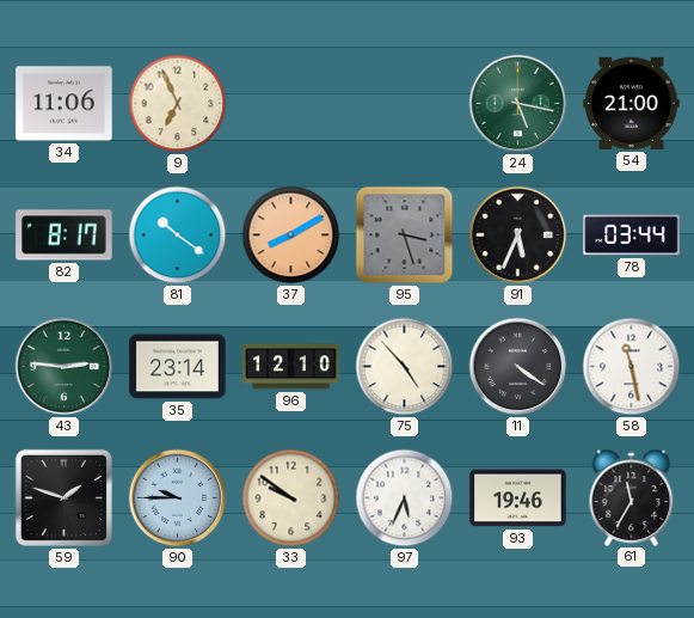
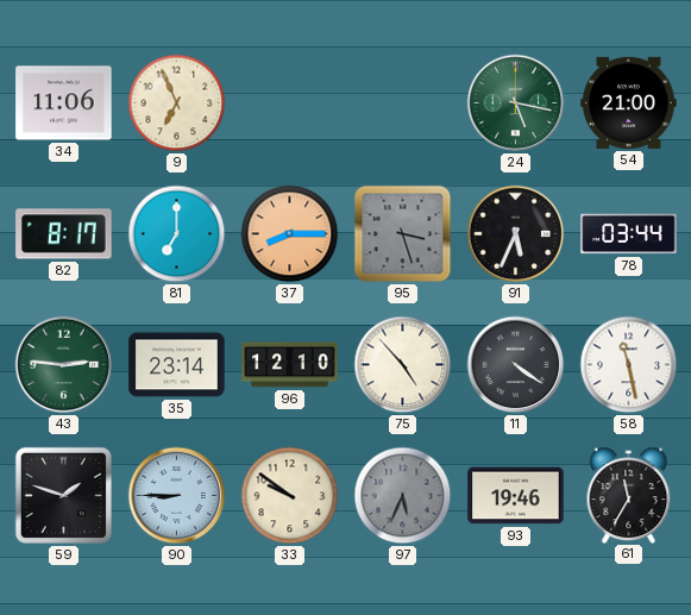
81: 10:21 -> 7:00
37: 8:10 -> 8:15
90: 9:45 -> 8:45
97 dial: white -> grey
